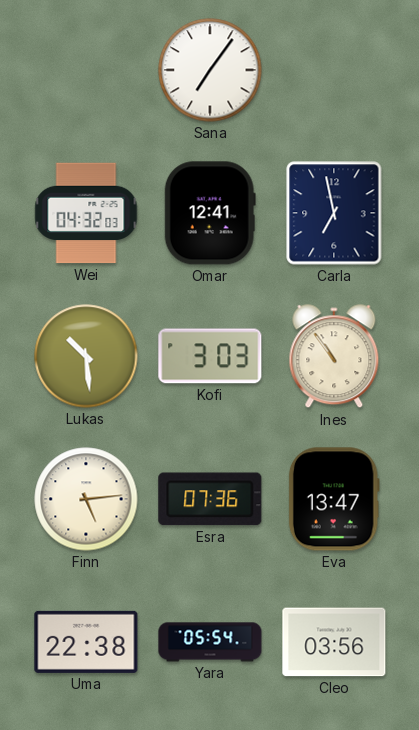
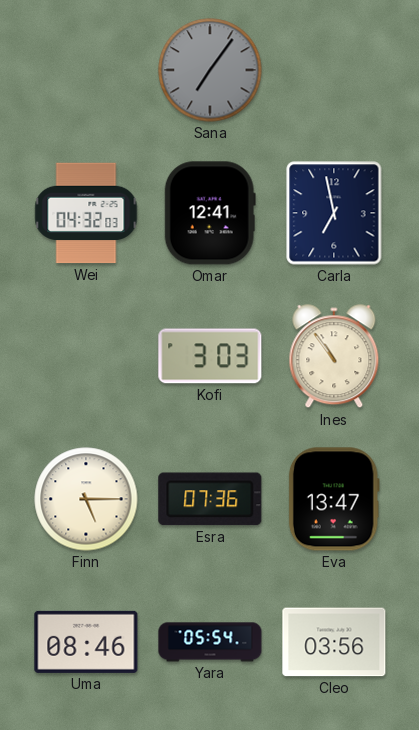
Sana dial: white -> grey
Lukas: 10:29 -> none
Finn: 5:14 -> 5:15
Uma: 22:38 -> 08:46
